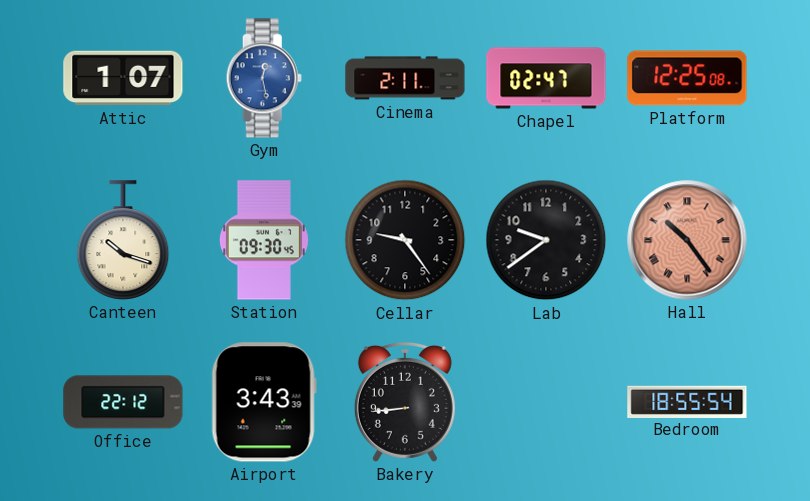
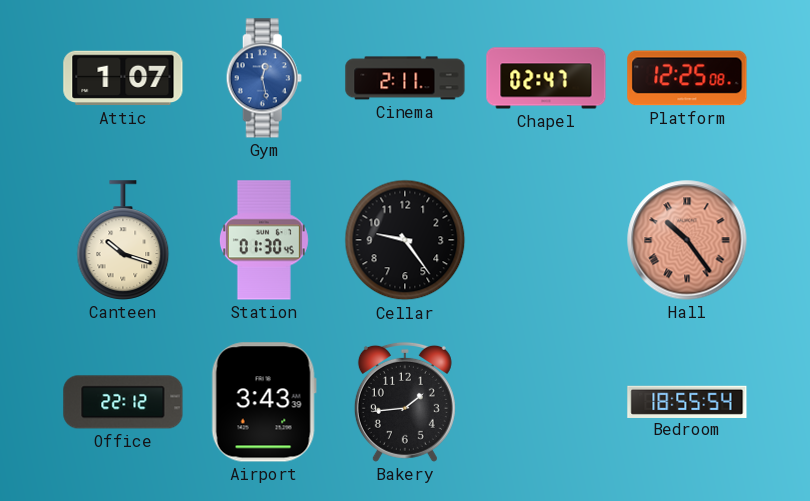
Station: 09:30 -> 01:30
Lab: 9:39 -> none
Bakery: 8:44 -> 1:44
